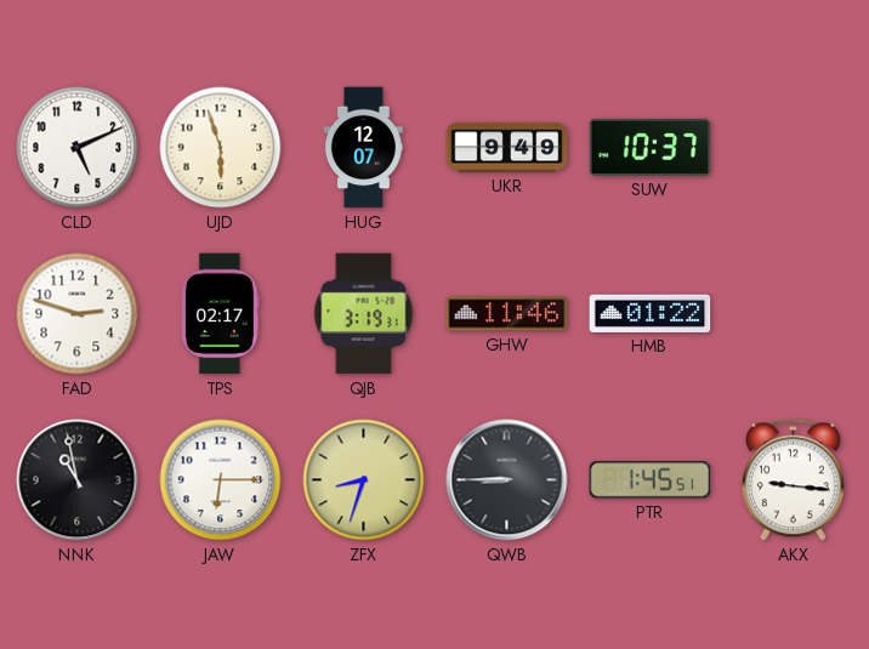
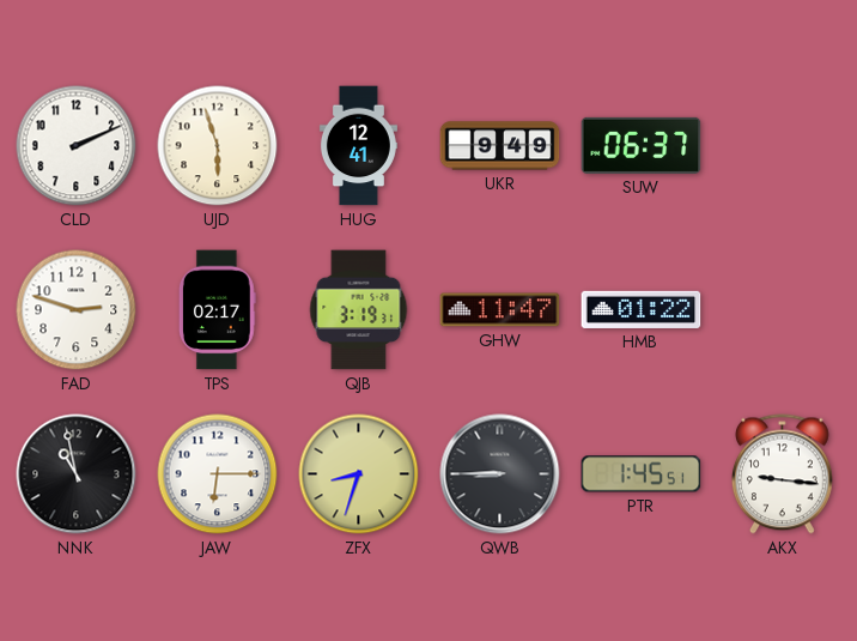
CLD: 5:11 -> 2:11
HUG: 12:07 -> 12:41
SUW: 10:37 -> 06:37
GHW: 11:46 -> 11:47
